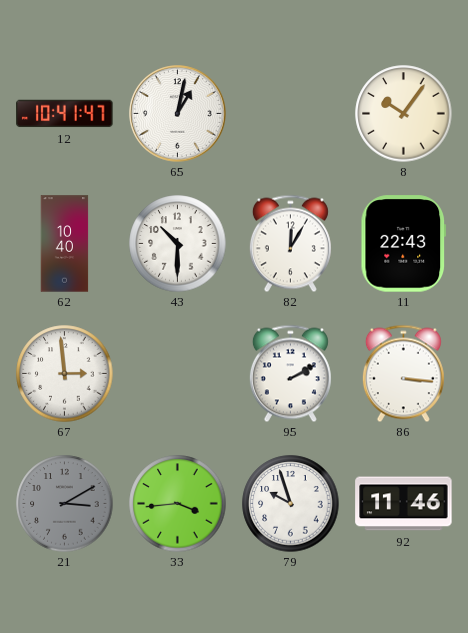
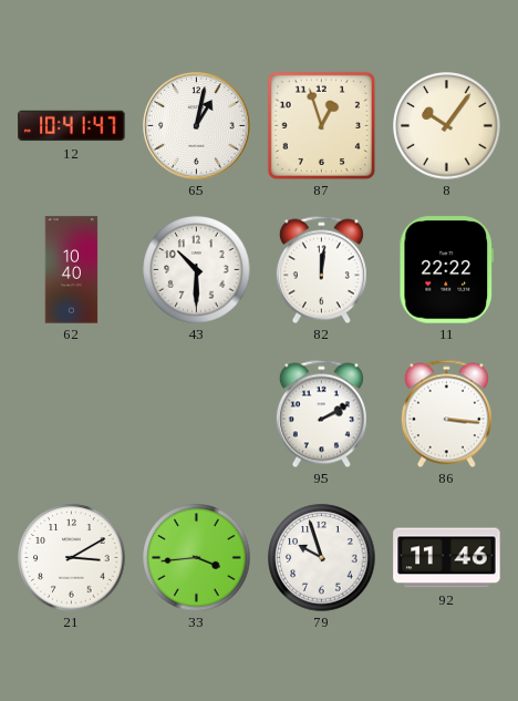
87: none -> 12:57
82: 12:05 -> 12:01
11: 22:43 -> 22:22
67: 2:59 -> none
21 dial: grey -> white
